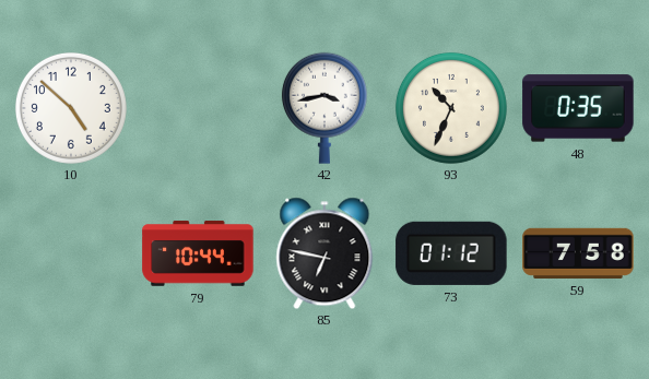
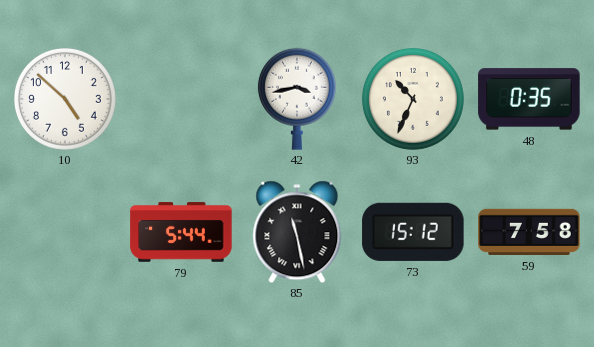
79: 10:44 -> 5:44
85: 6:47 -> 11:28
73: 01:12 -> 15:12
